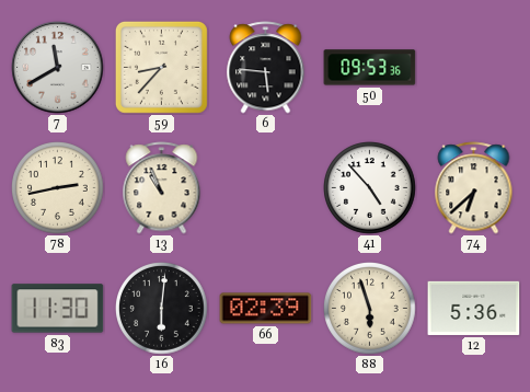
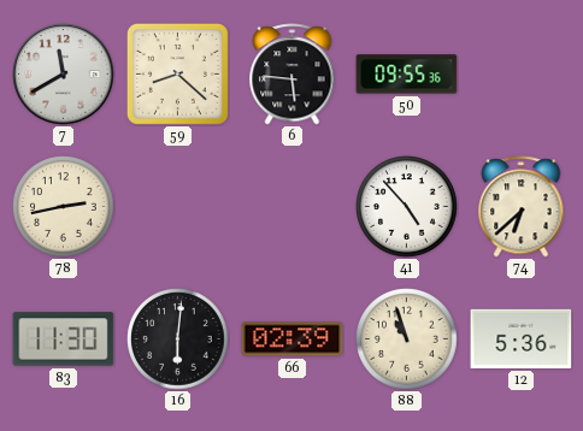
59: 8:37 -> 8:22
50: 09:53 -> 09:55
13: 10:56 -> none
88: 5:57 -> 10:57
